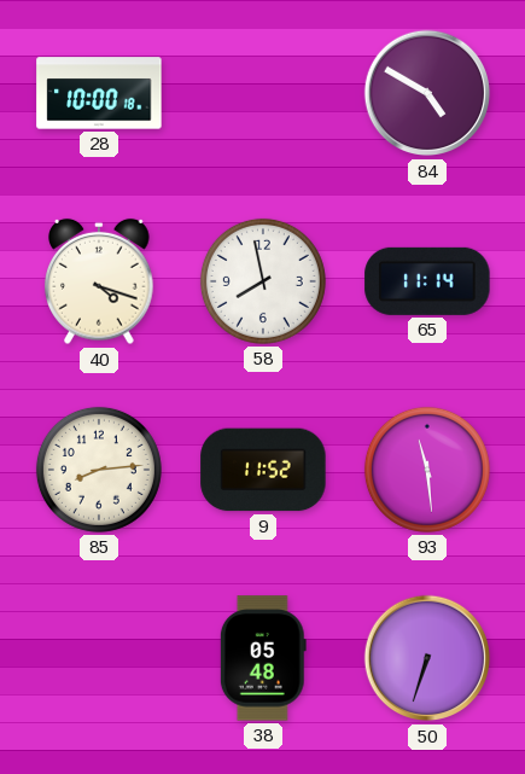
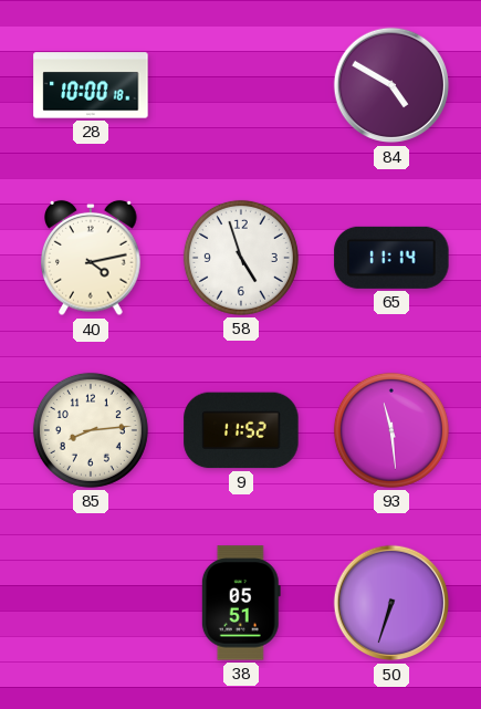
40: 4:18 -> 4:13
58: 7:58 -> 4:57
38: 05:48 -> 05:51
